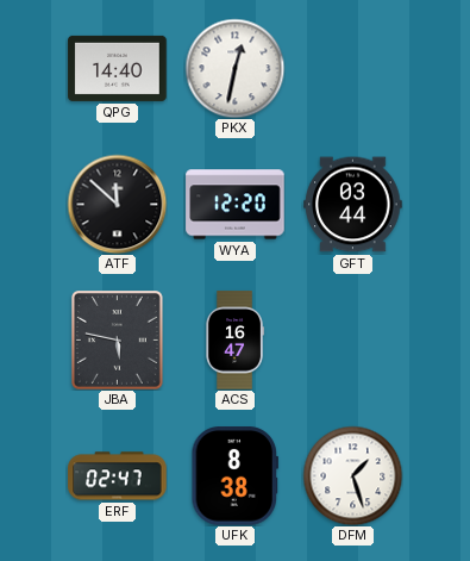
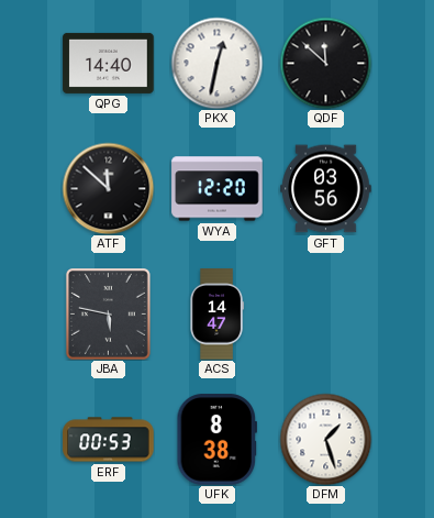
QDF: none -> 11:52
GFT: 03:44 -> 03:56
ACS: 16:47 -> 14:47
ERF: 02:47 -> 00:53
